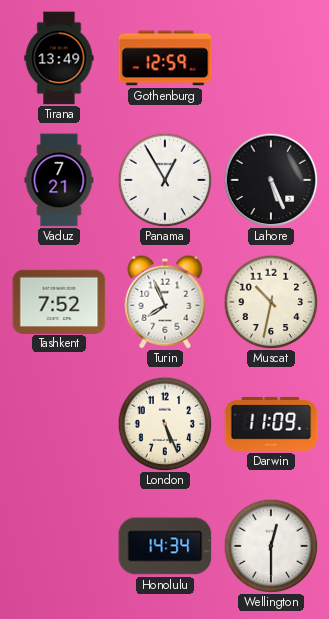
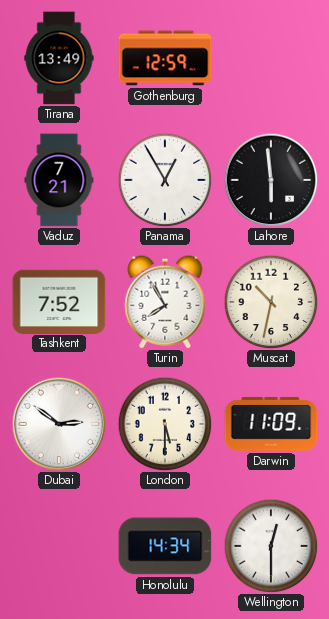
Lahore: 5:26 -> 5:59
Turin: 7:56 -> 7:55
Dubai: none -> 2:51
London: 5:26 -> 5:30
